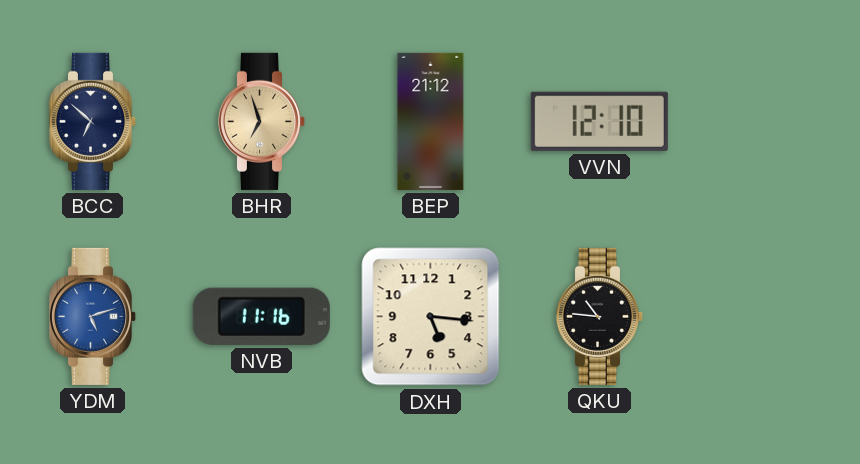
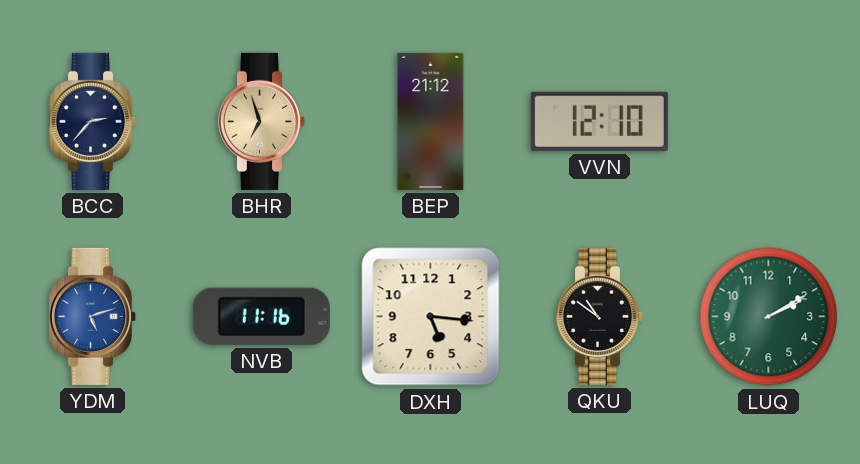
BCC: 6:52 -> 2:37
QKU: 10:46 -> 10:51
LUQ: none -> 2:10
